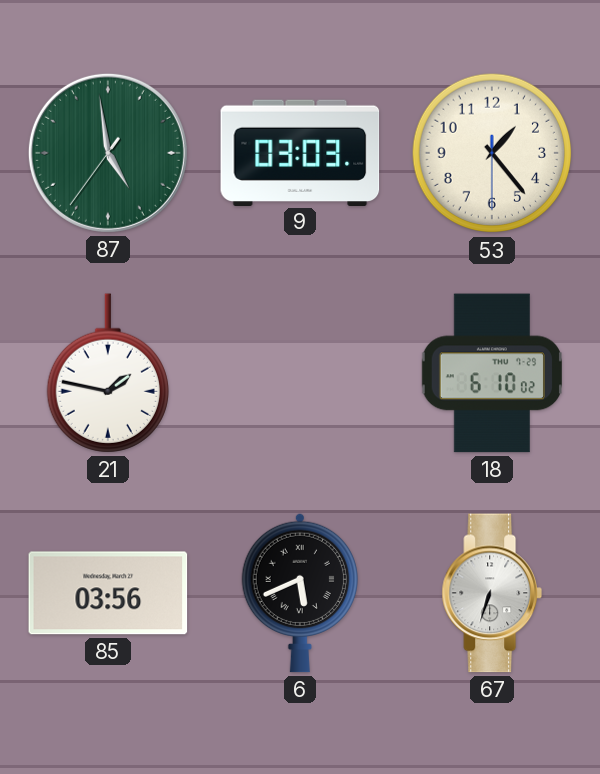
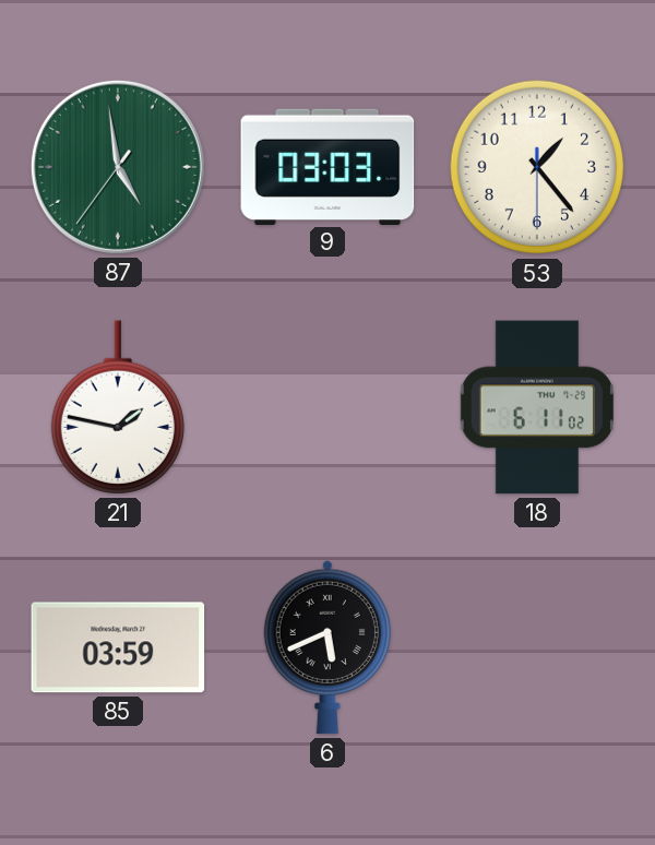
18: 6:10 -> 6:11
85: 03:56 -> 03:59
67: 6:33 -> none
